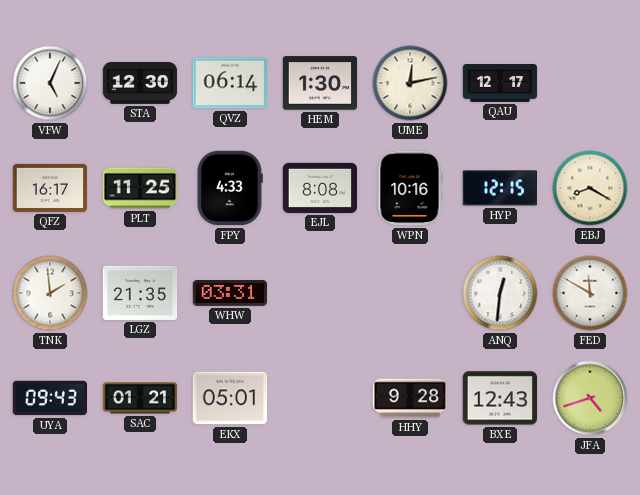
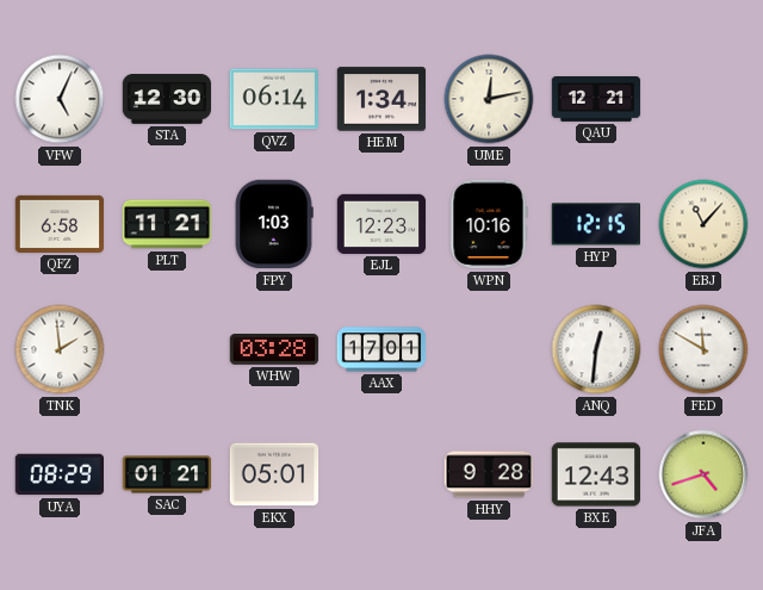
HEM: 1:30 -> 1:34
QAU: 12:17 -> 12:21
QFZ: 16:17 -> 6:58
PLT: 11:25 -> 11:21
FPY: 4:33 -> 1:03
EJL: 8:08 -> 12:23
EBJ: 8:20 -> 11:07
LGZ: 21:35 -> none
WHW: 03:31 -> 03:28
AAX: none -> 17:01
UYA: 09:43 -> 08:29
